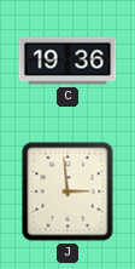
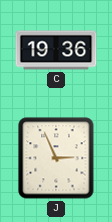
J: 2:59 -> 2:56
